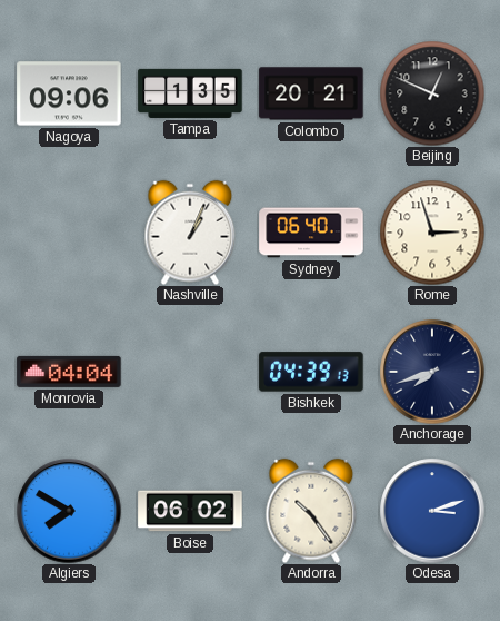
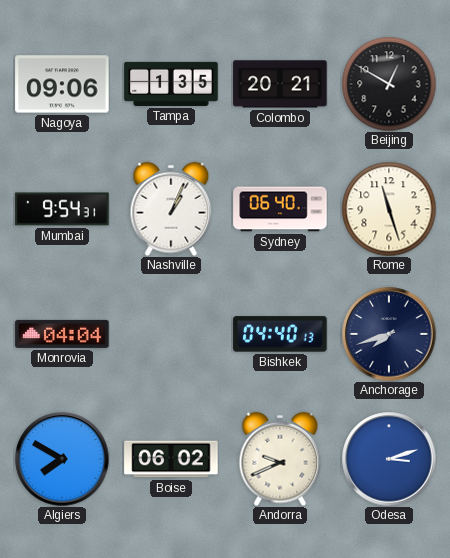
Beijing: 12:49 -> 12:50
Mumbai: none -> 9:54
Rome: 2:57 -> 11:27
Bishkek: 04:39 -> 04:40
Andorra: 10:24 -> 9:41
